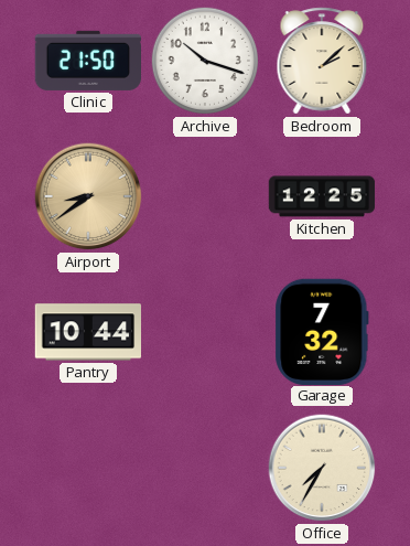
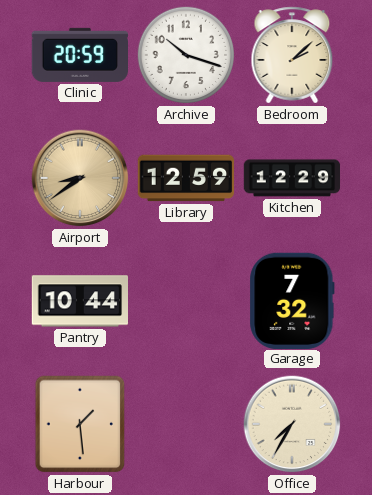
Clinic: 21:50 -> 20:59
Library: none -> 12:59
Kitchen: 12:25 -> 12:29
Harbour: none -> 1:29
